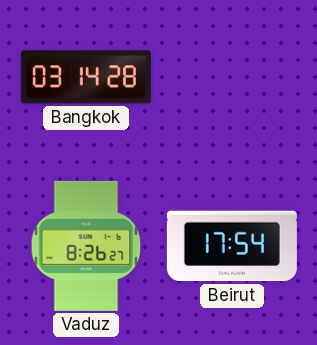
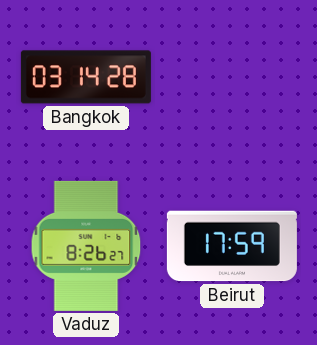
Beirut: 17:54 -> 17:59
